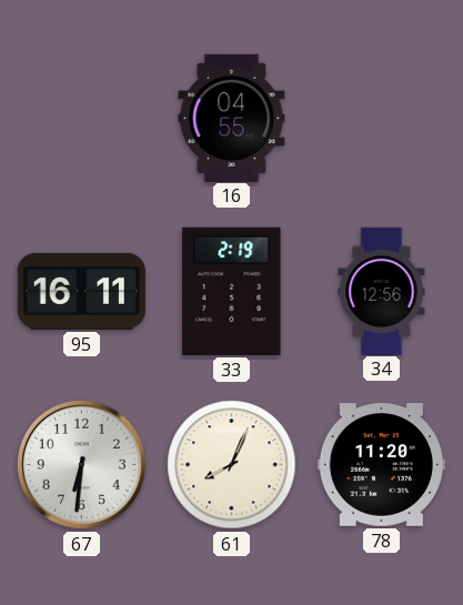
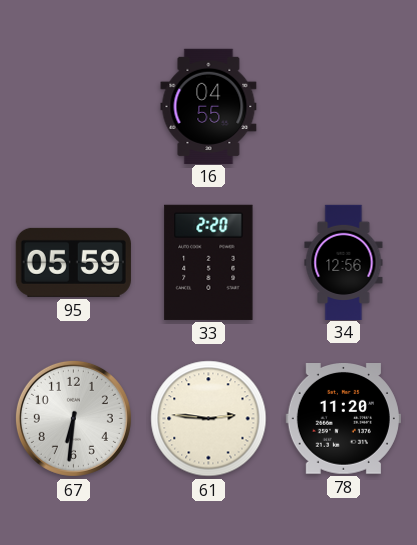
95: 16:11 -> 05:59
33: 2:19 -> 2:20
61: 8:04 -> 2:46
